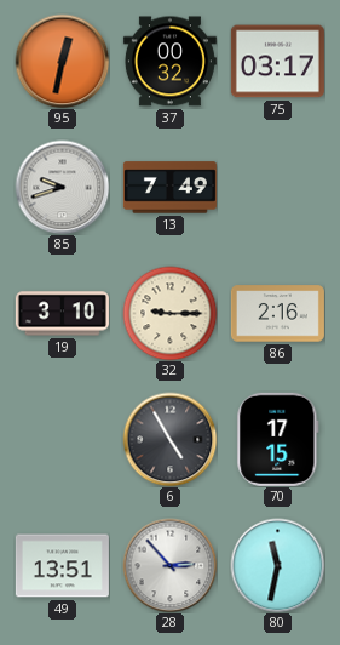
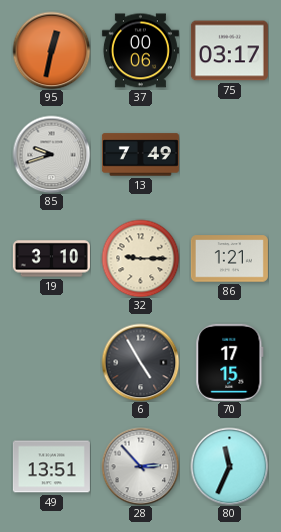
37: 00:32 -> 00:06
86: 2:16 -> 1:21
80: 11:32 -> 11:34
